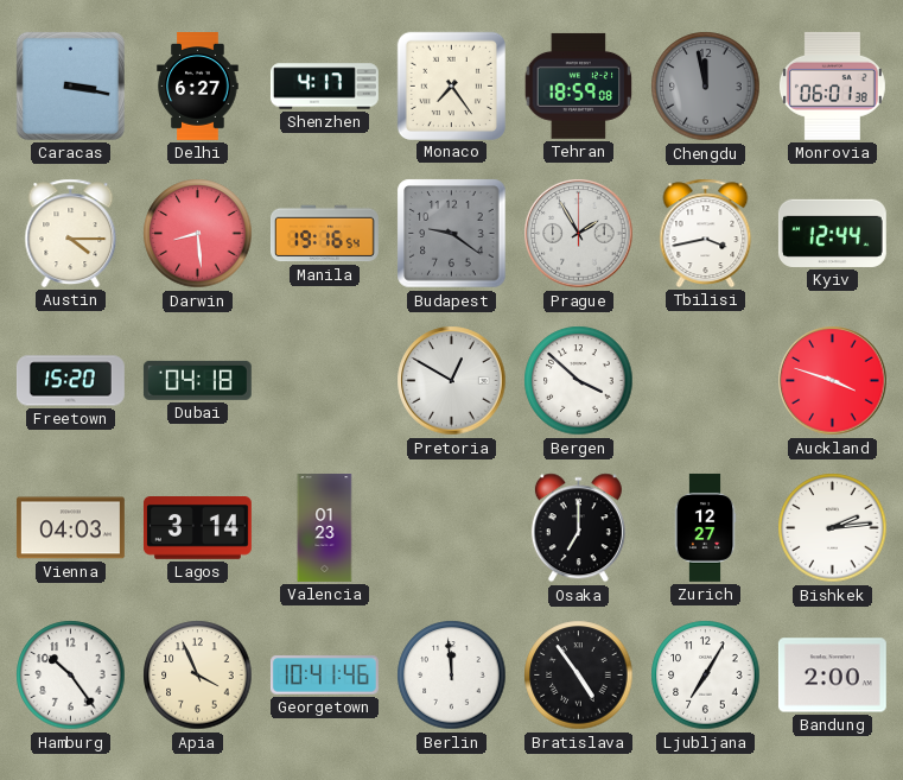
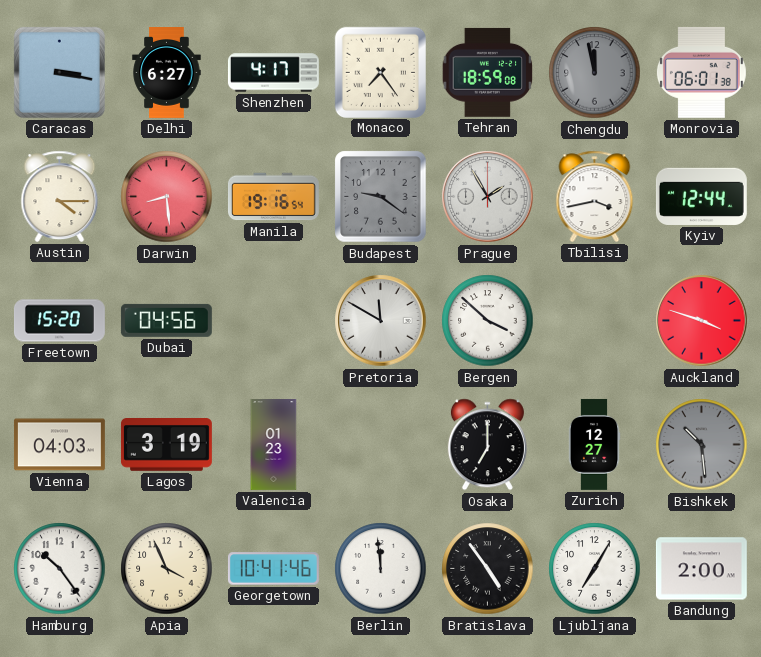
Dubai: 04:18 -> 04:56
Pretoria: 12:50 -> 11:50
Lagos: 3:14 -> 3:19
Bishkek: 2:14 -> 10:29
Bishkek dial: white -> grey
